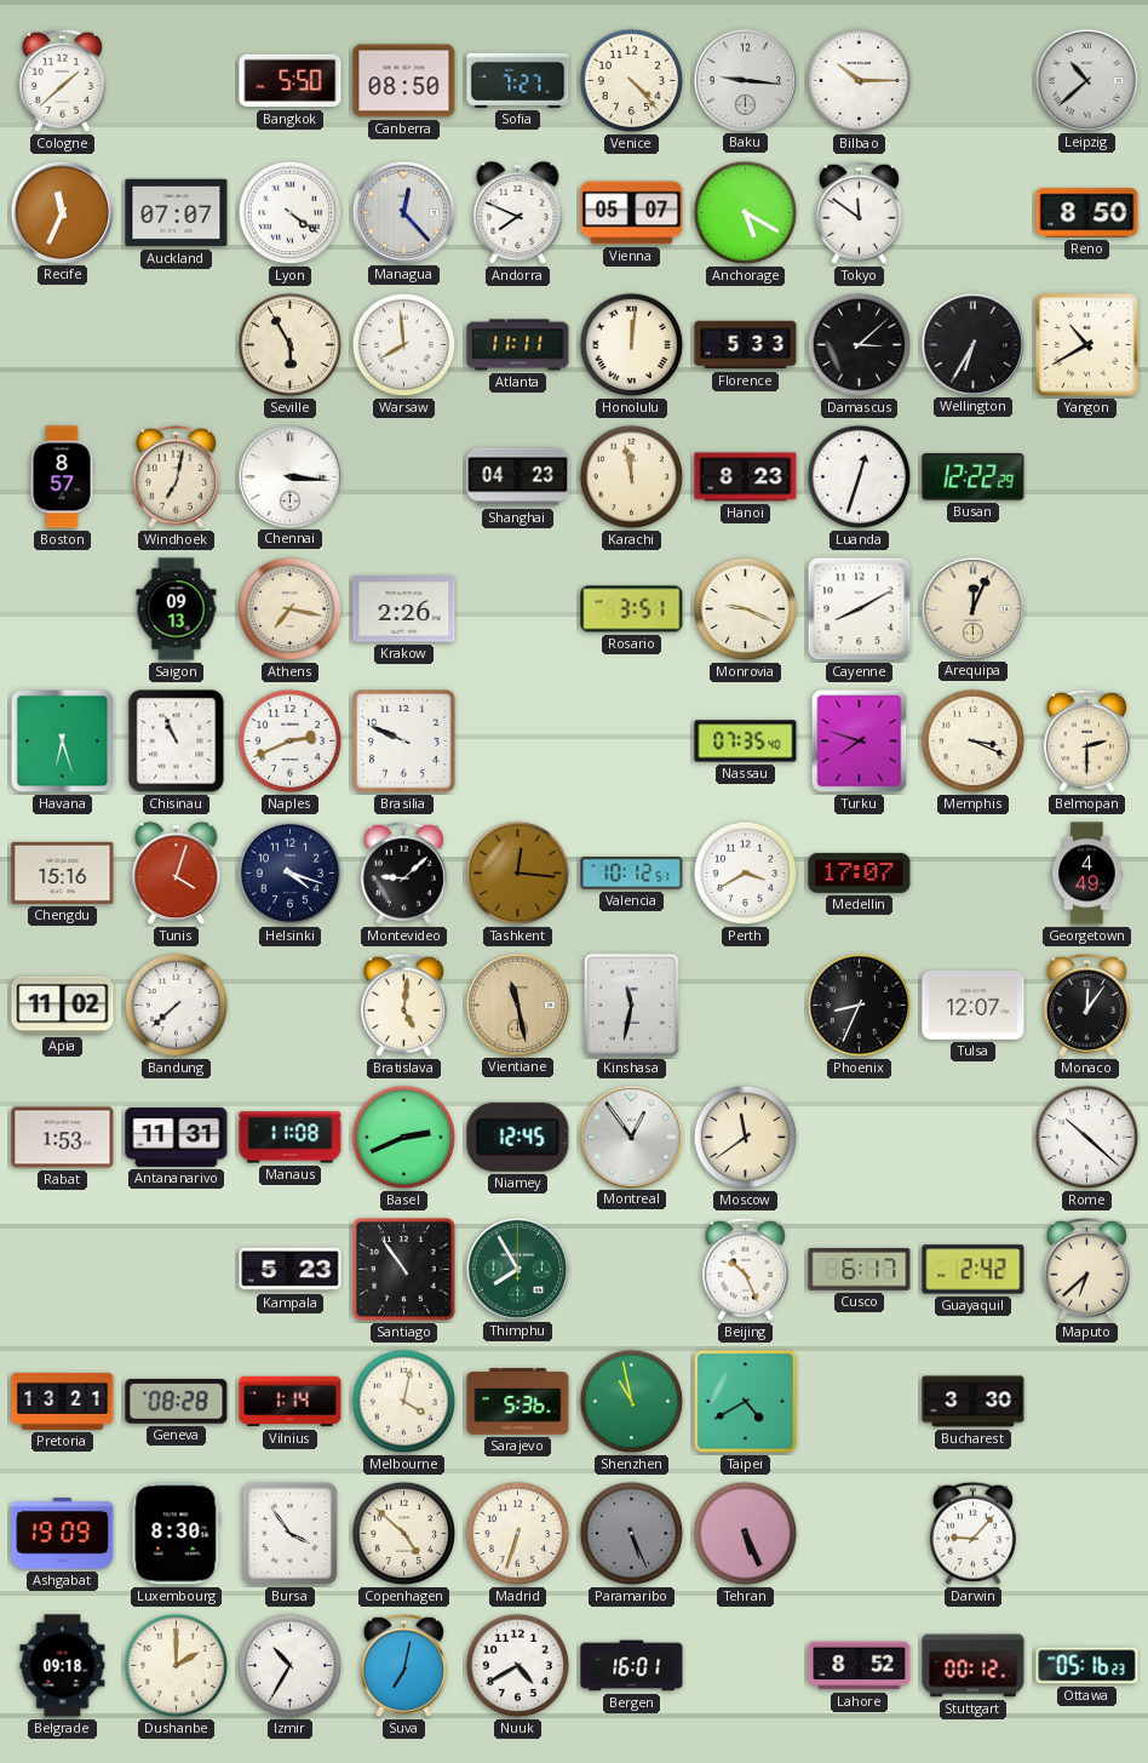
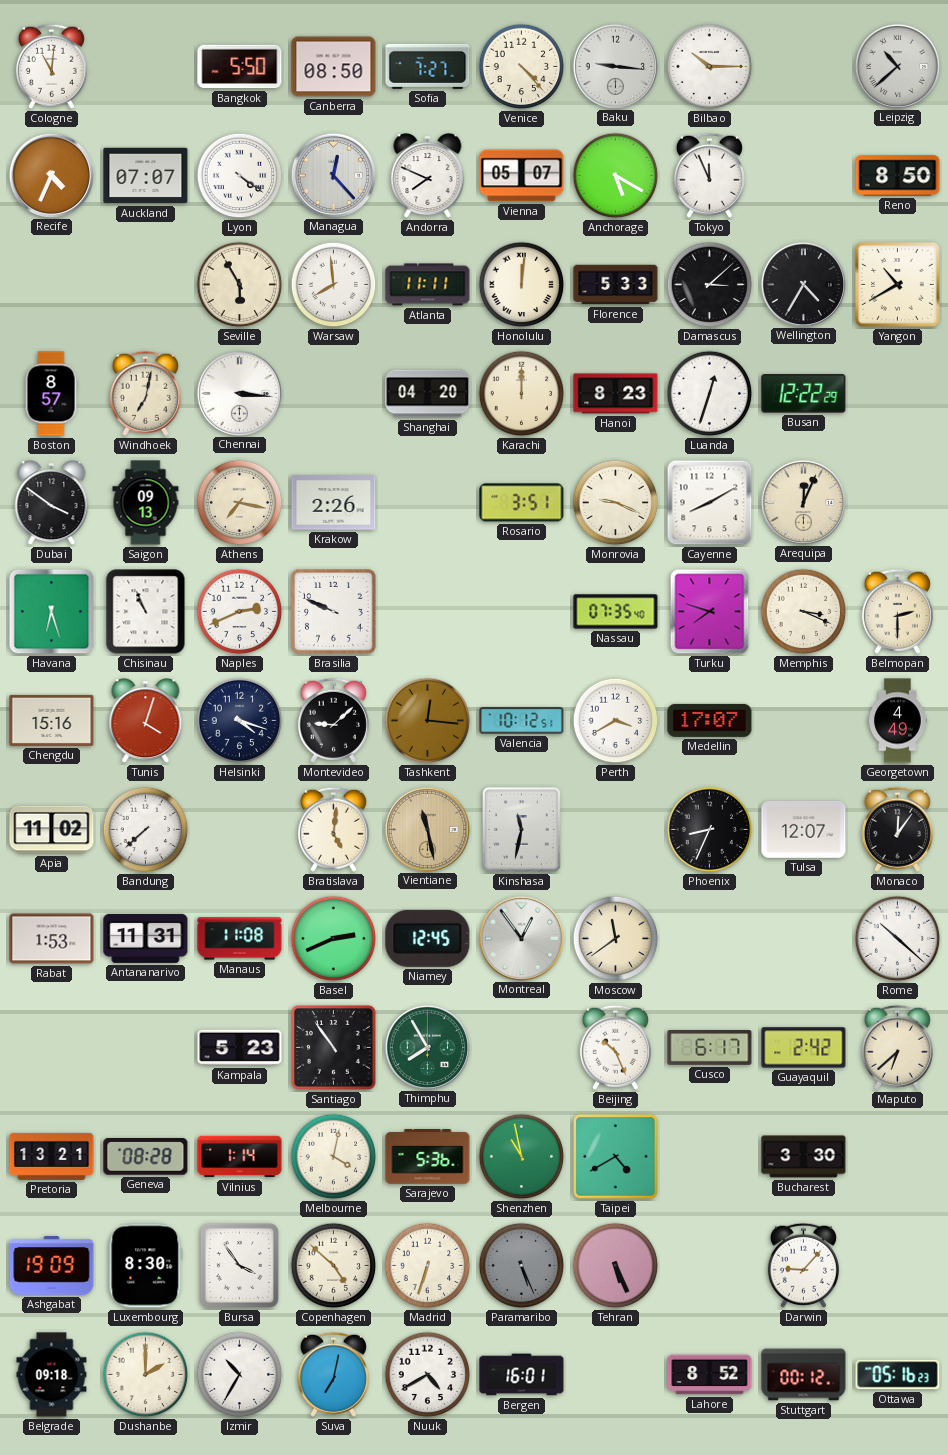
Cologne: 1:38 -> 11:01
Recife: 11:34 -> 4:34
Tokyo: 11:51 -> 11:56
Wellington: 6:35 -> 4:35
Shanghai: 04:23 -> 04:20
Karachi: 11:58 -> 12:00
Dubai: none -> 3:51
